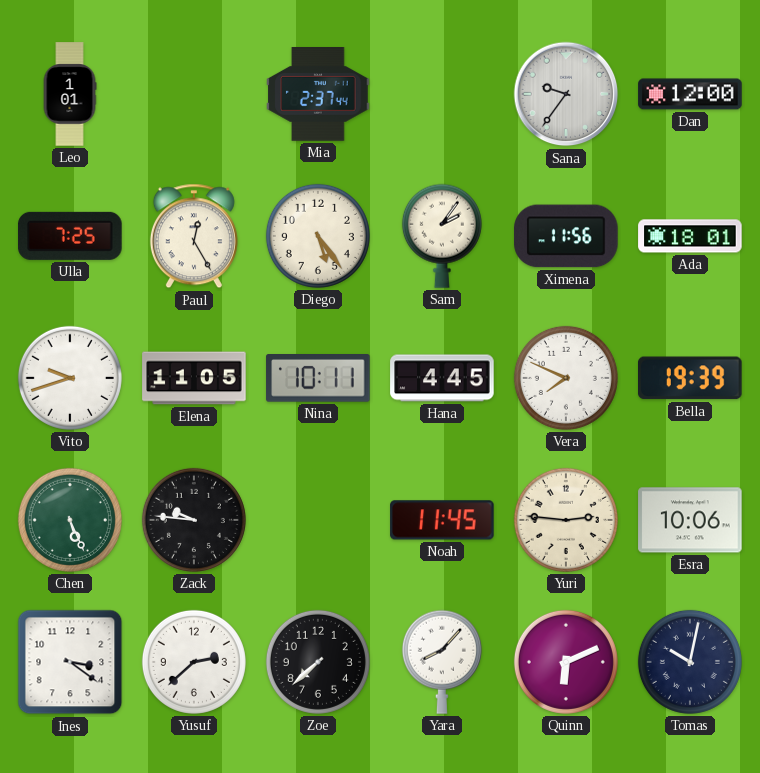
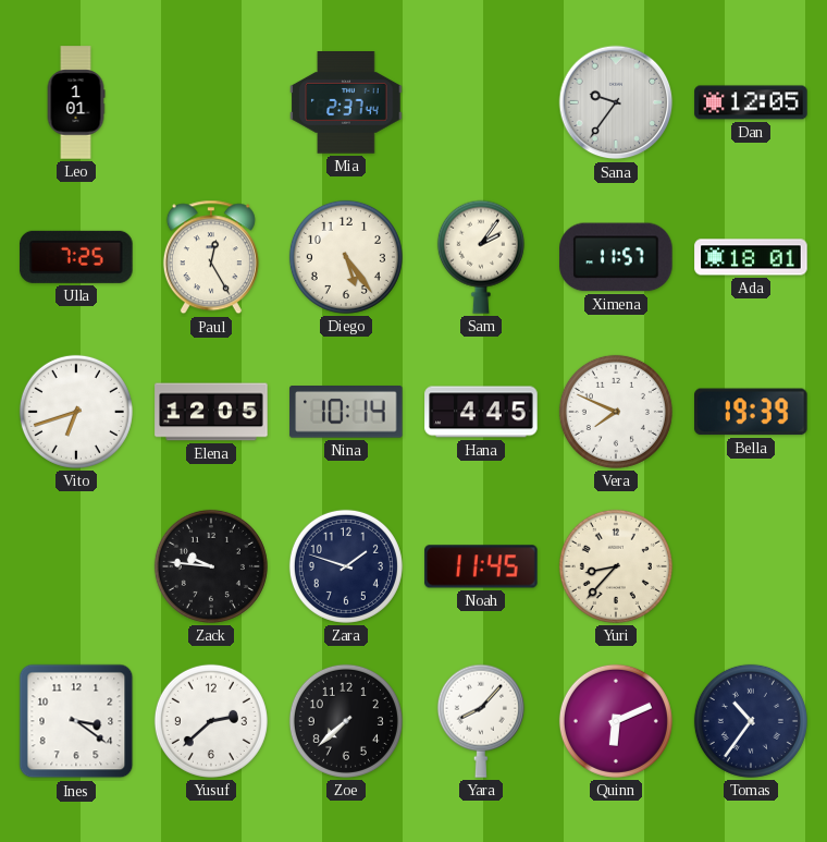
Dan: 12:00 -> 12:05
Ximena: 11:56 -> 11:57
Vito: 9:42 -> 6:42
Elena: 11:05 -> 12:05
Nina: 10:11 -> 10:14
Chen: 5:26 -> none
Zara: none -> 1:48
Yuri: 2:46 -> 8:37
Esra: 10:06 -> none
Tomas: 10:02 -> 10:36
